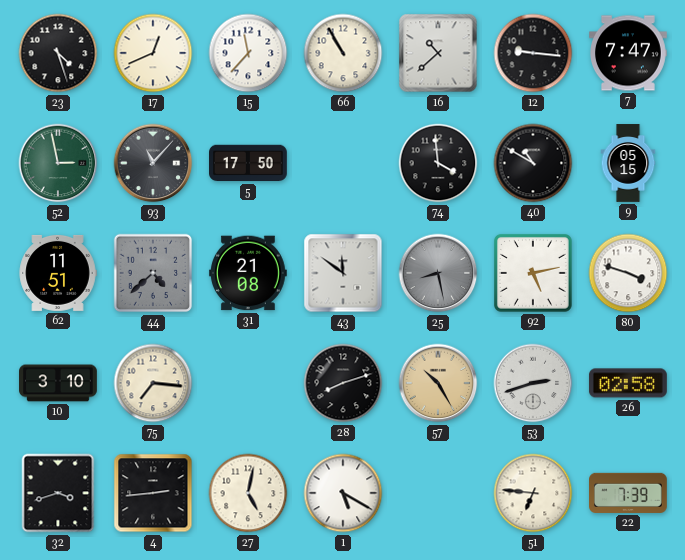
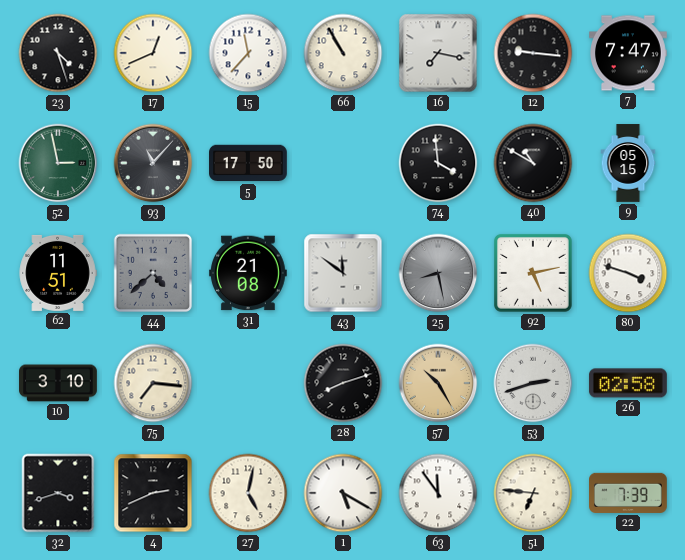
16: 10:38 -> 7:17
4: 2:44 -> 2:41
63: none -> 11:54
